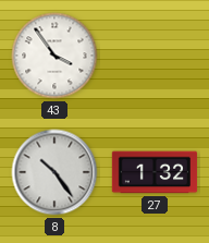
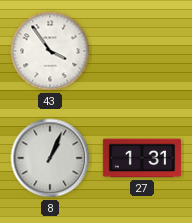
8: 10:24 -> 1:04
27: 1:32 -> 1:31
